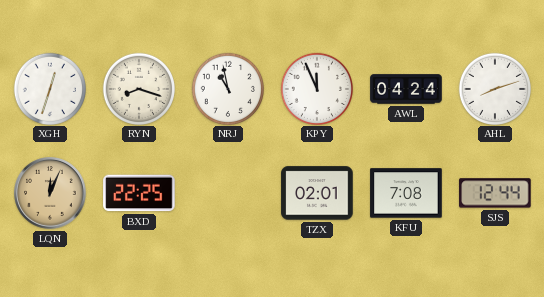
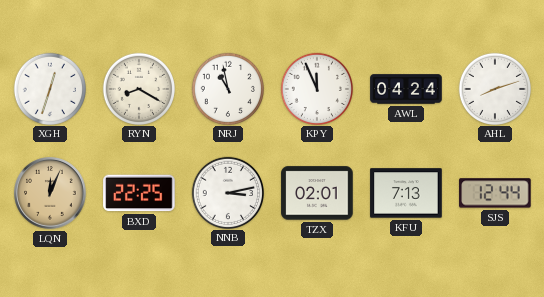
RYN: 8:18 -> 8:20
NNB: none -> 3:13
KFU: 7:08 -> 7:13
